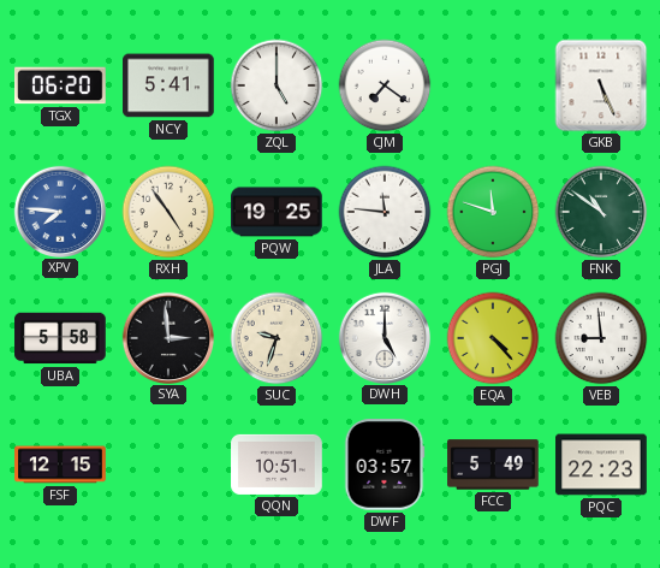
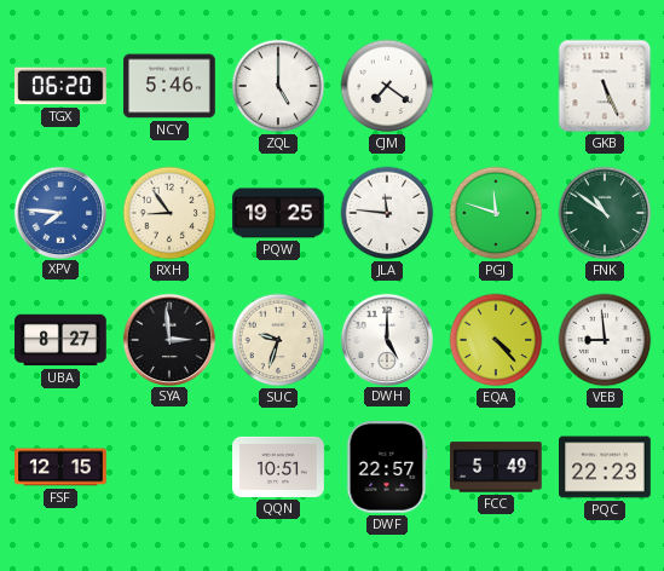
NCY: 5:41 -> 5:46
RXH: 4:54 -> 8:54
UBA: 5:58 -> 8:27
DWF: 03:57 -> 22:57
